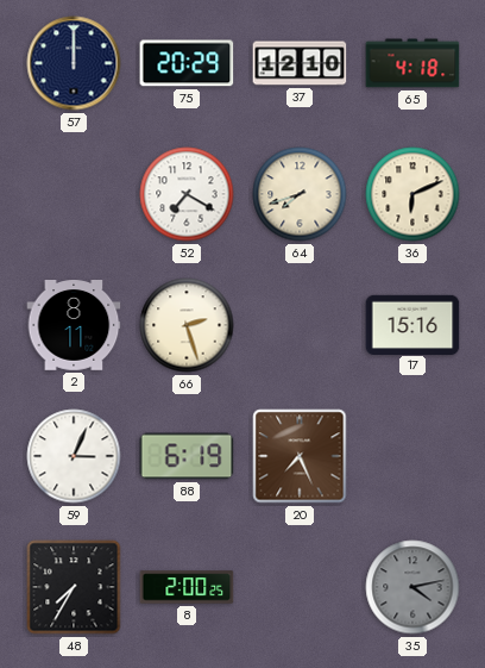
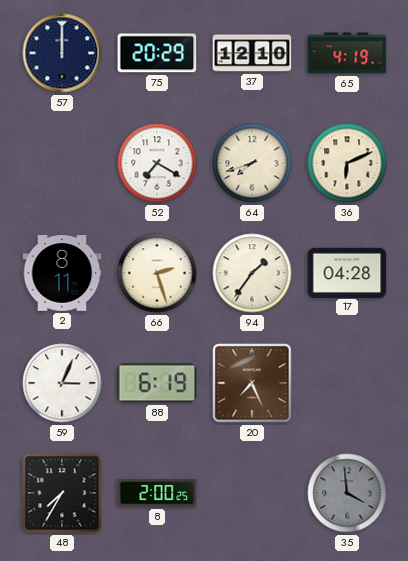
65: 4:18 -> 4:19
94: none -> 1:36
17: 15:16 -> 04:28
35: 4:13 -> 3:59
